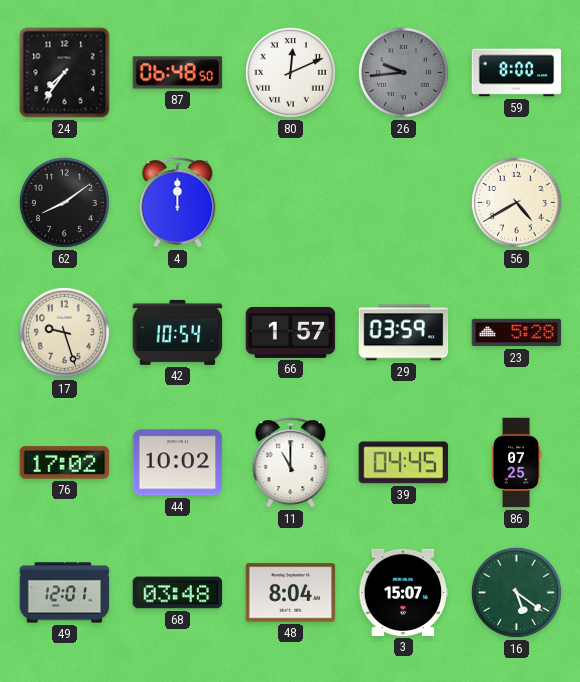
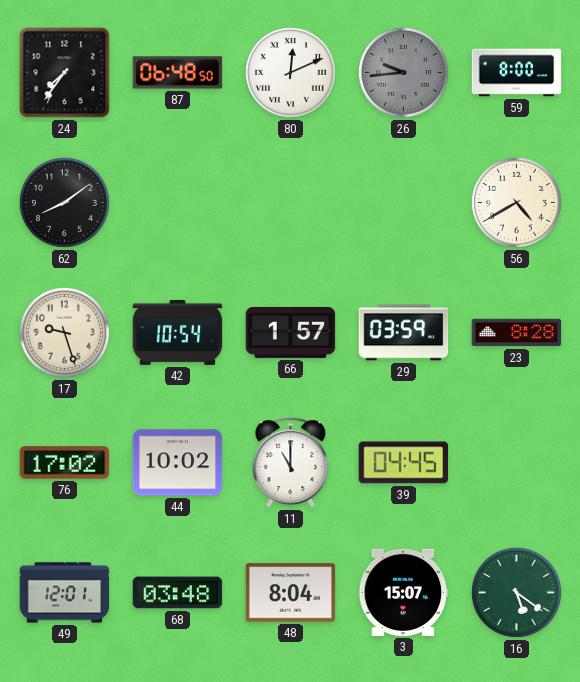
4: 12:00 -> none
23: 5:28 -> 8:28
86: 07:25 -> none
